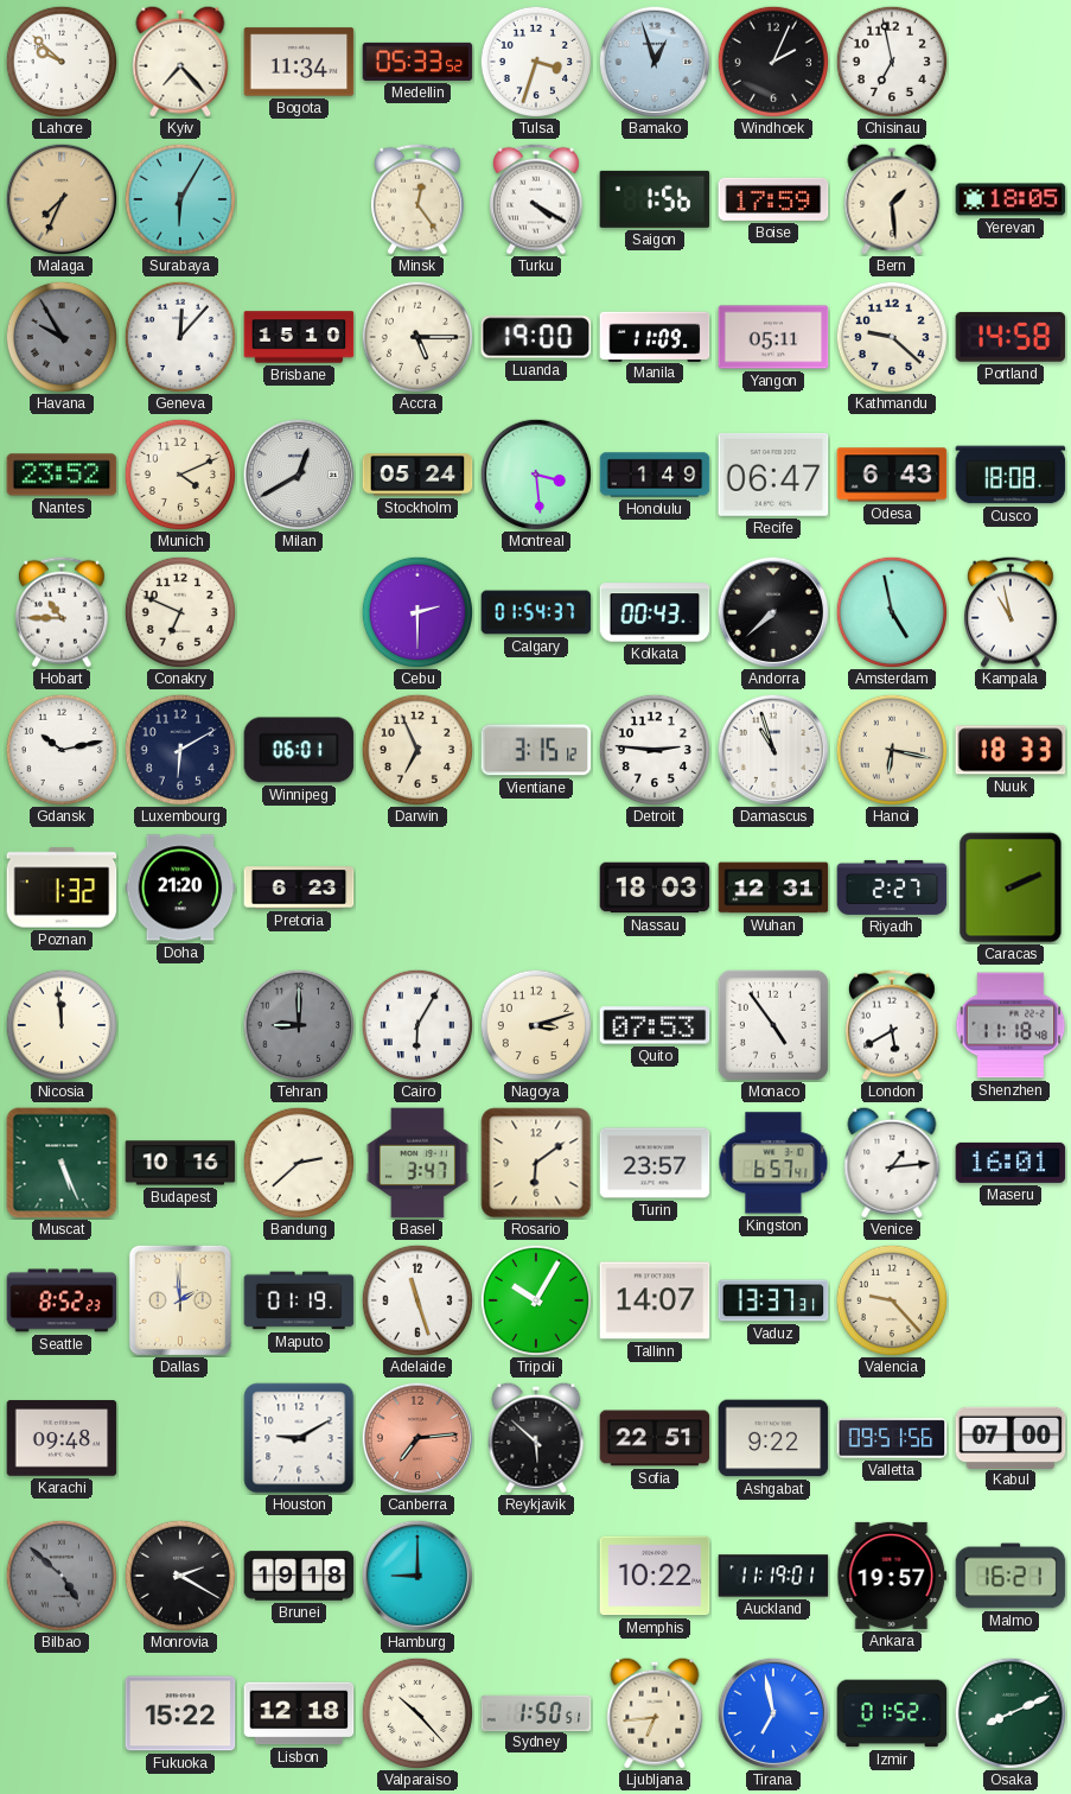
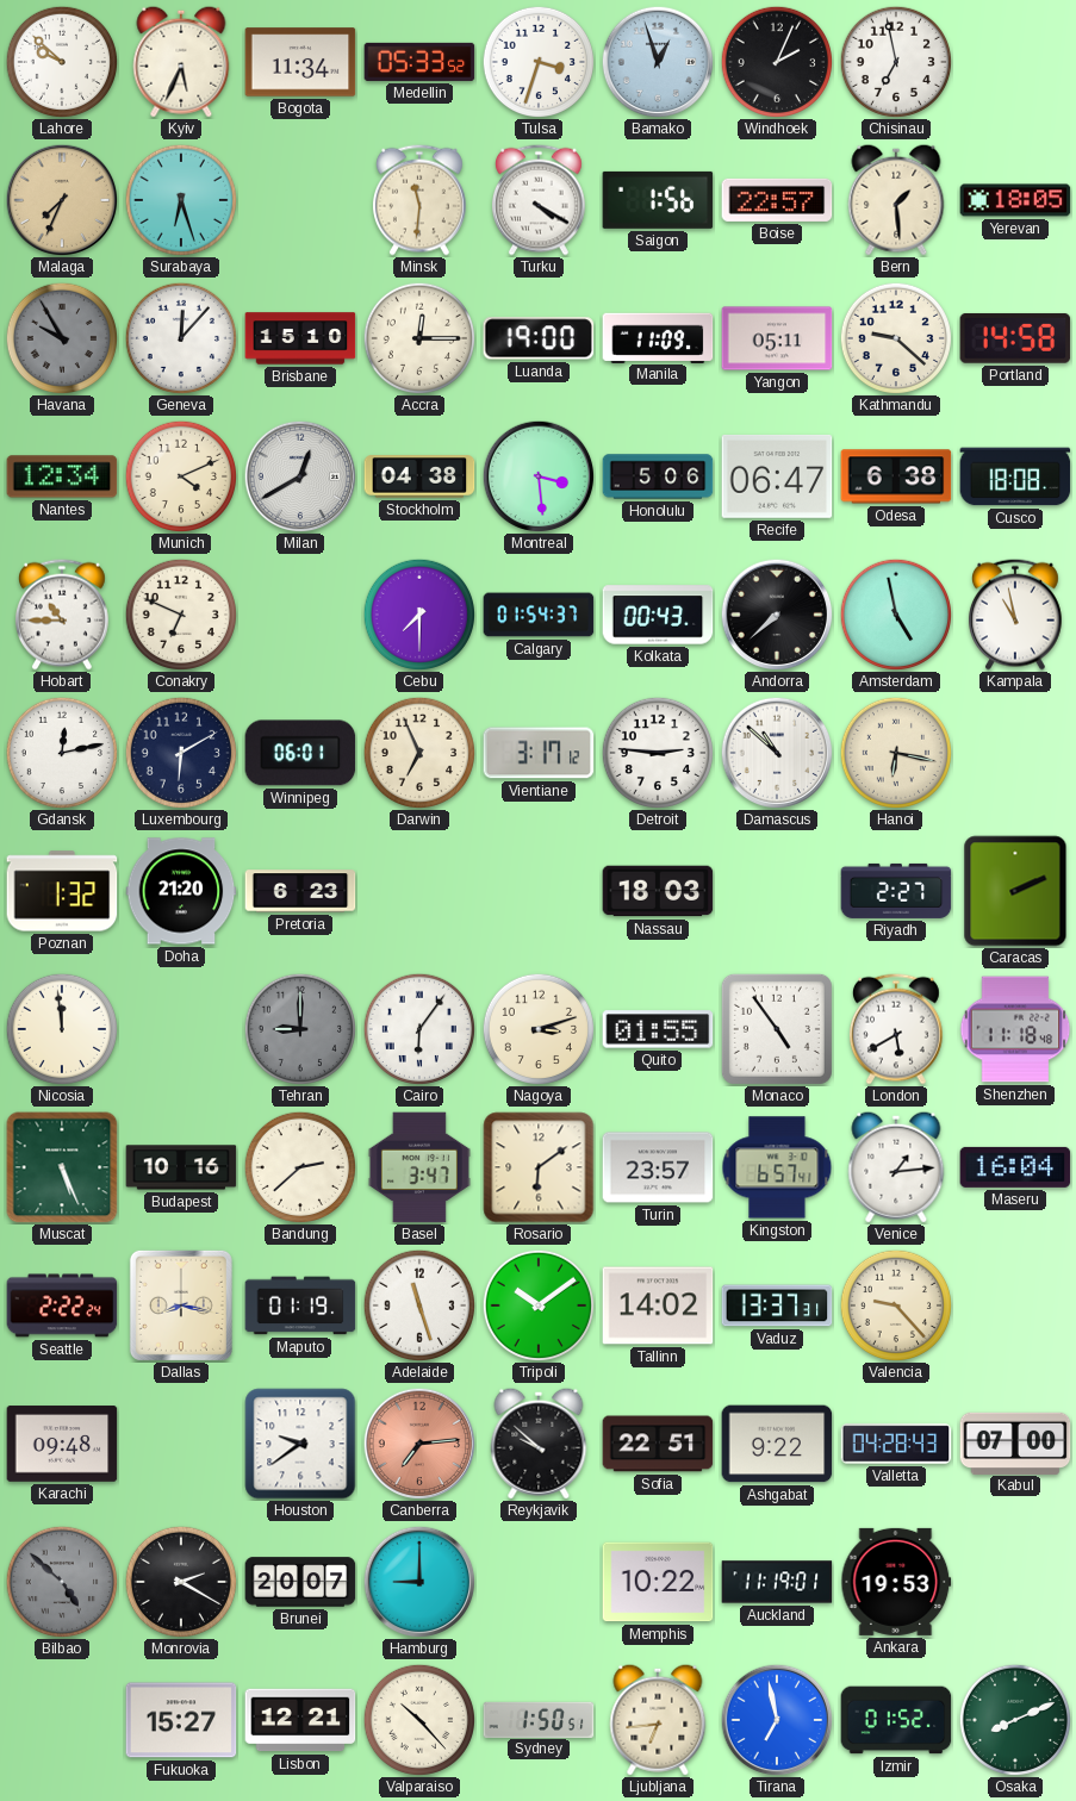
Kyiv: 7:23 -> 5:34
Surabaya: 6:05 -> 6:27
Minsk: 12:24 -> 11:31
Boise: 17:59 -> 22:57
Accra: 5:15 -> 12:15
Nantes: 23:52 -> 12:34
Stockholm: 05:24 -> 04:38
Honolulu: 1:49 -> 5:06
Odesa: 6:43 -> 6:38
Cebu: 2:30 -> 7:30
Gdansk: 10:13 -> 12:13
Vientiane: 3:15 -> 3:17
Damascus: 10:57 -> 10:52
Nuuk: 18:33 -> none
Wuhan: 12:31 -> none
Cairo: 6:05 -> 6:06
Quito: 07:53 -> 01:55
Maseru: 16:01 -> 16:04
Seattle: 8:52 -> 2:22
Dallas: 1:59 -> 8:17
Tripoli: 10:05 -> 10:09
Tallinn: 14:07 -> 14:02
Houston: 9:10 -> 9:39
Reykjavik: 5:52 -> 9:52
Valletta: 09:51 -> 04:28
Brunei: 19:18 -> 20:07
Ankara: 19:57 -> 19:53
Malmo: 16:21 -> none
Fukuoka: 15:22 -> 15:27
Lisbon: 12:18 -> 12:21
